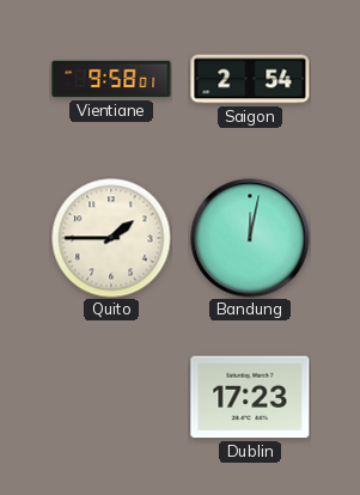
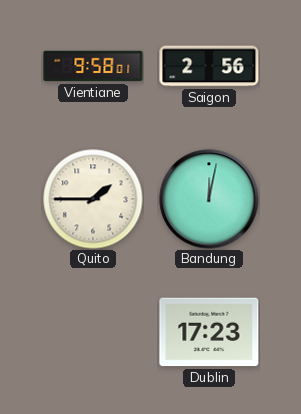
Saigon: 2:54 -> 2:56
